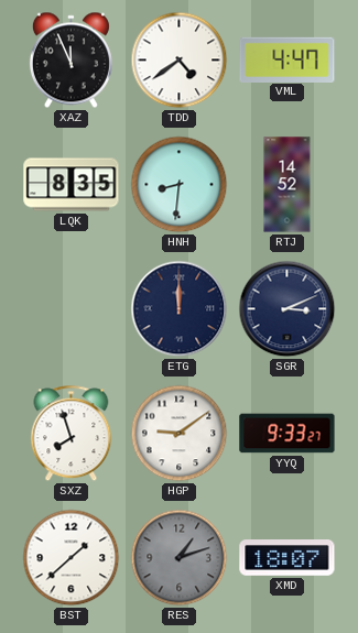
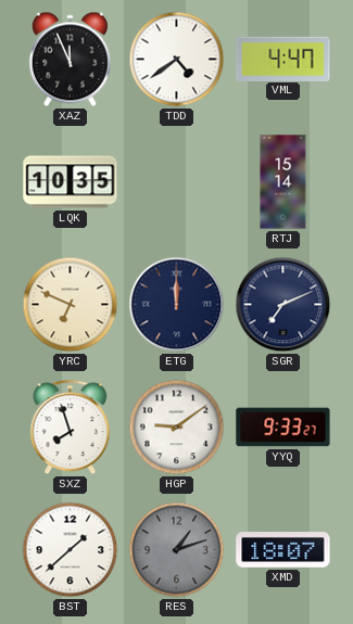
LQK: 8:35 -> 10:35
HNH: 8:31 -> none
RTJ: 14:52 -> 15:14
YRC: none -> 6:49
SGR: 3:11 -> 7:11
